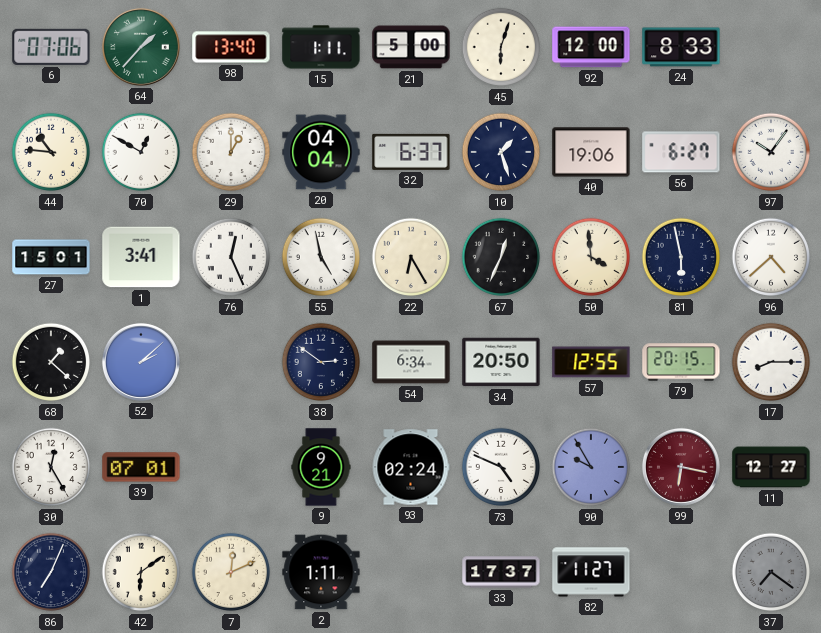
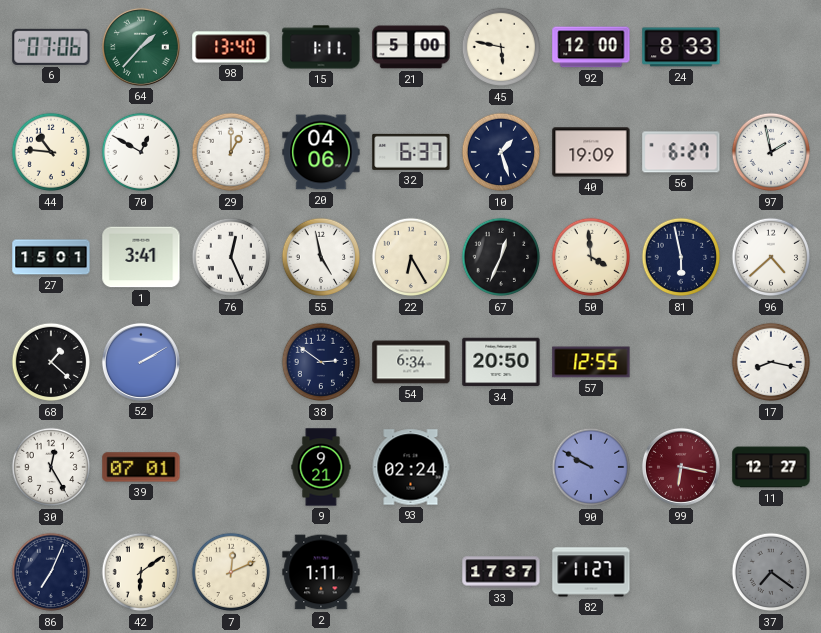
45: 6:03 -> 5:47
20: 04:04 -> 04:06
40: 19:06 -> 19:09
97: 10:06 -> 1:58
52: 2:08 -> 2:10
79: 20:15 -> none
17: 8:15 -> 8:17
73: 4:49 -> none
90: 9:55 -> 9:50
